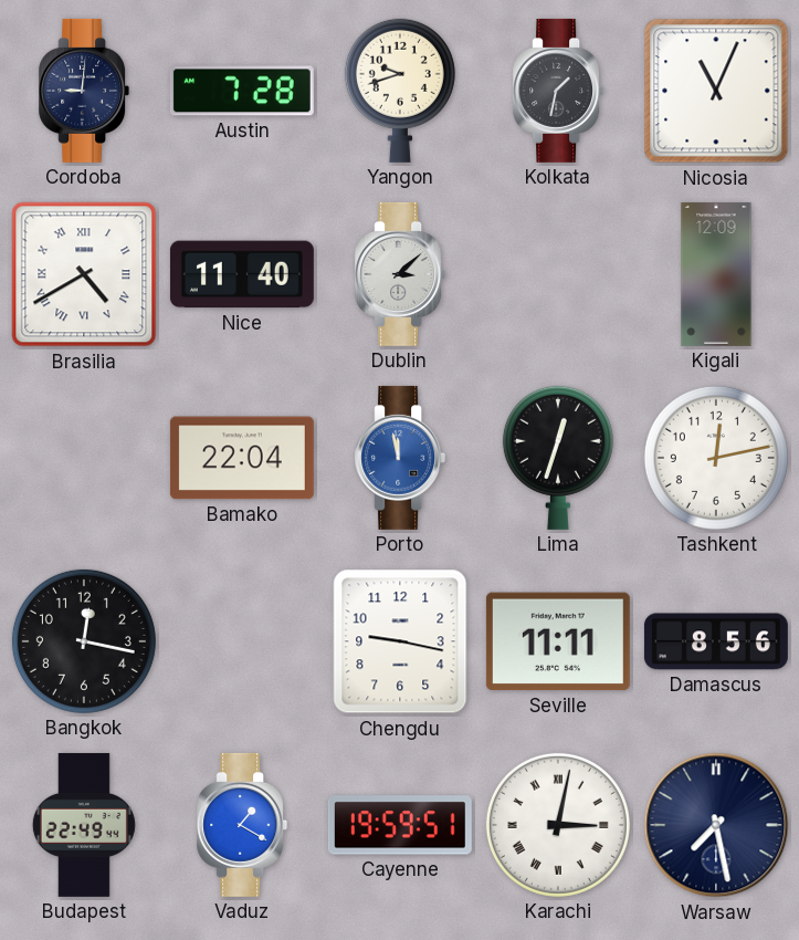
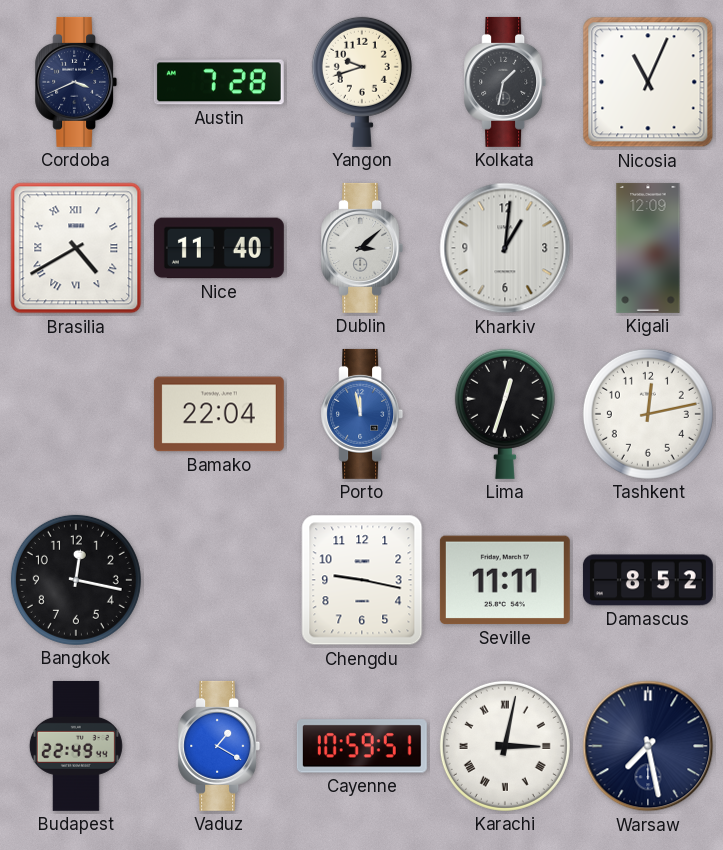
Cordoba: 9:01 -> 3:41
Kharkiv: none -> 1:01
Damascus: 8:56 -> 8:52
Cayenne: 19:59 -> 10:59
